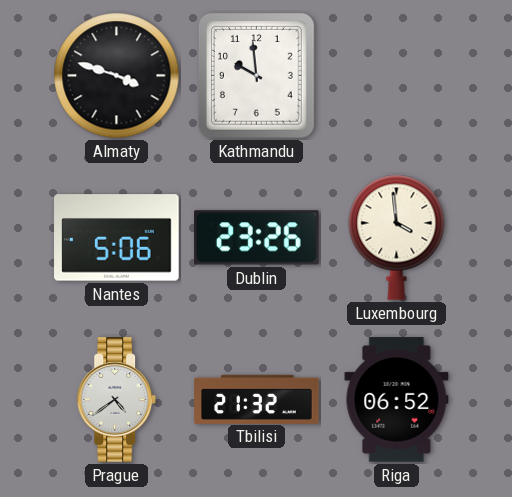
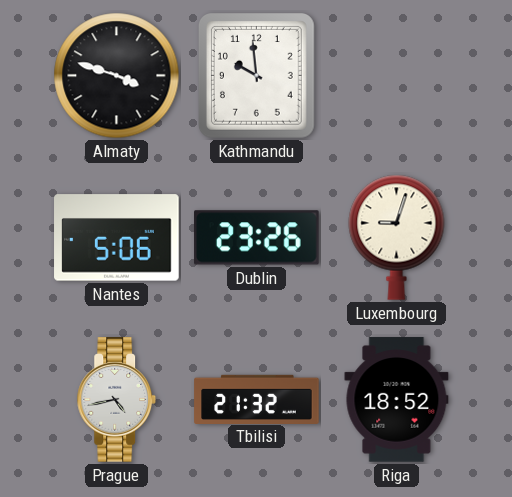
Luxembourg: 3:59 -> 9:03
Prague: 4:39 -> 4:43
Riga: 06:52 -> 18:52
